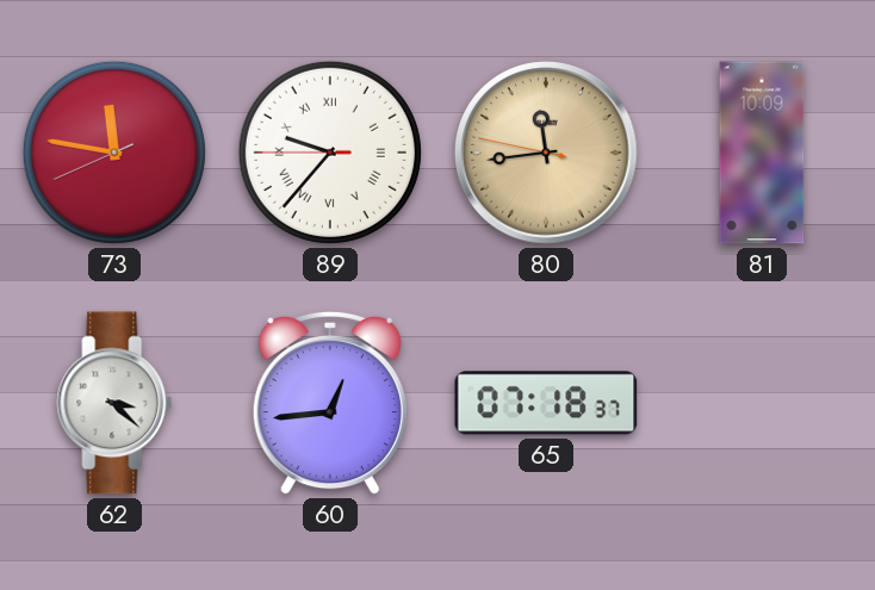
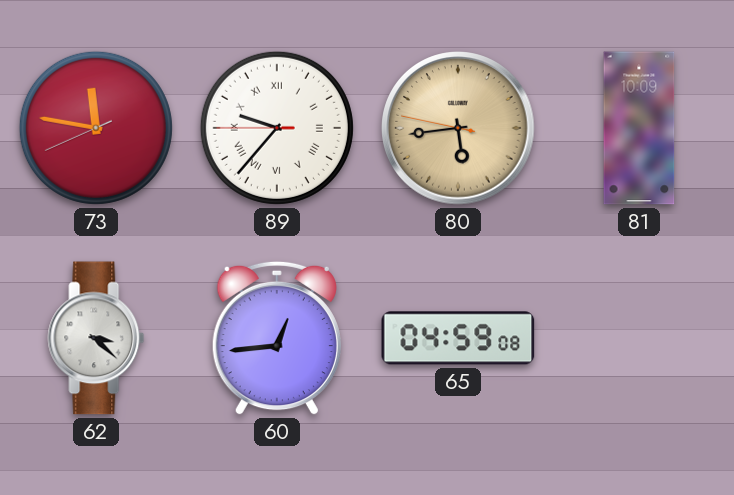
80: 11:43 -> 5:43
65: 07:18 -> 04:59
